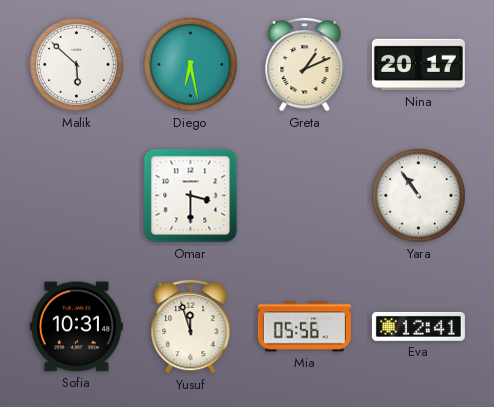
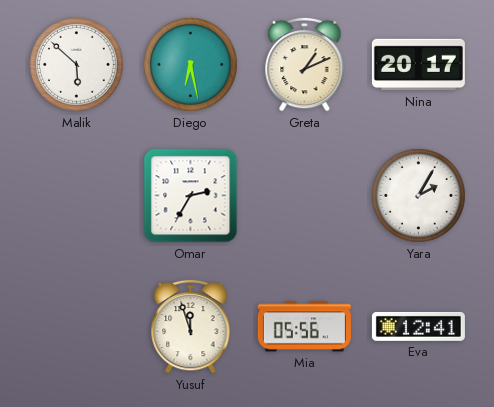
Omar: 3:30 -> 2:35
Yara: 10:54 -> 2:05
Sofia: 10:31 -> none
